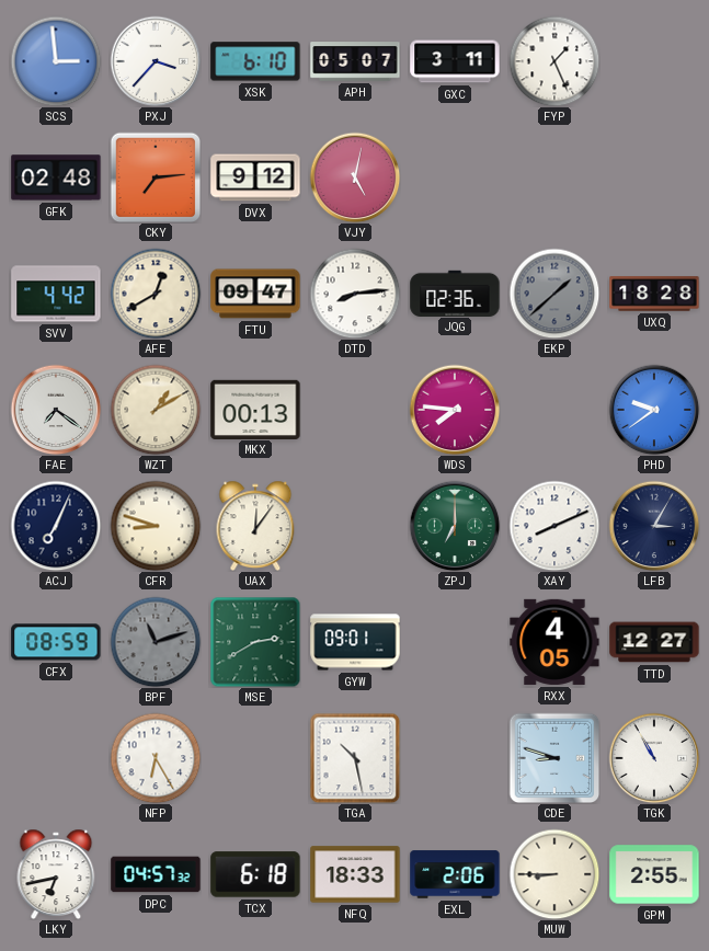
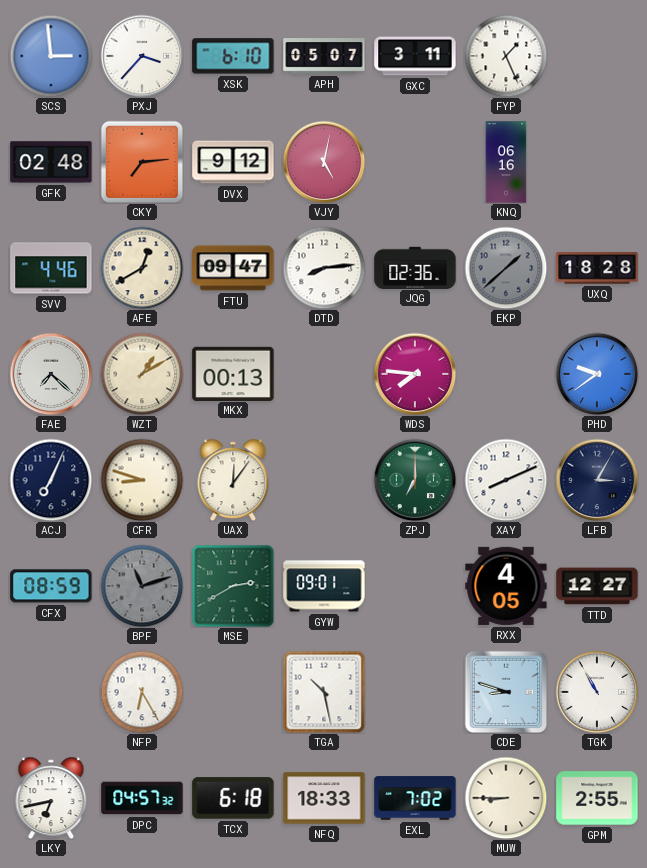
KNQ: none -> 06:16
SVV: 4:42 -> 4:46
FAE: 7:21 -> 7:22
EXL: 2:06 -> 7:02
